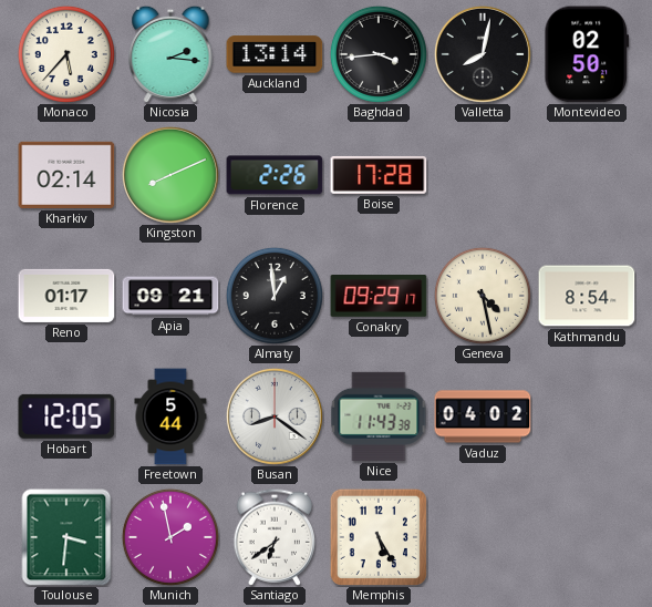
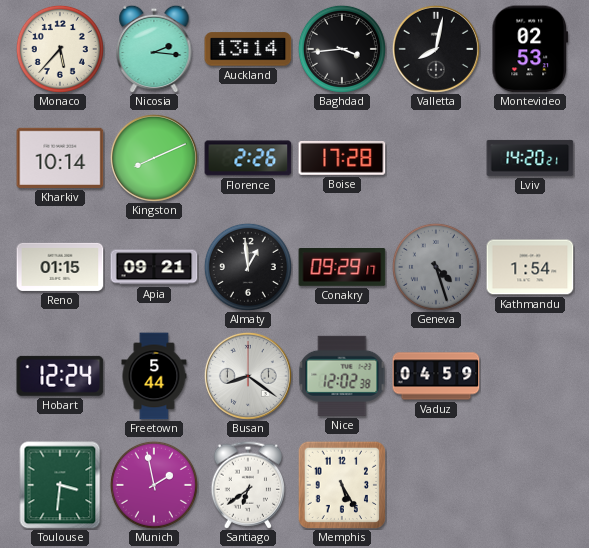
Montevideo: 02:50 -> 02:53
Kharkiv: 02:14 -> 10:14
Lviv: none -> 14:20
Reno: 01:17 -> 01:15
Geneva: 4:28 -> 4:27
Geneva dial: cream -> grey
Kathmandu: 8:54 -> 1:54
Hobart: 12:05 -> 12:24
Nice: 11:43 -> 12:02
Vaduz: 04:02 -> 04:59
